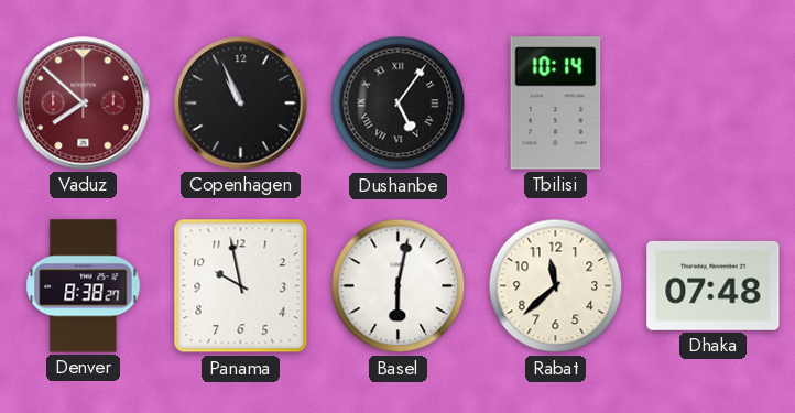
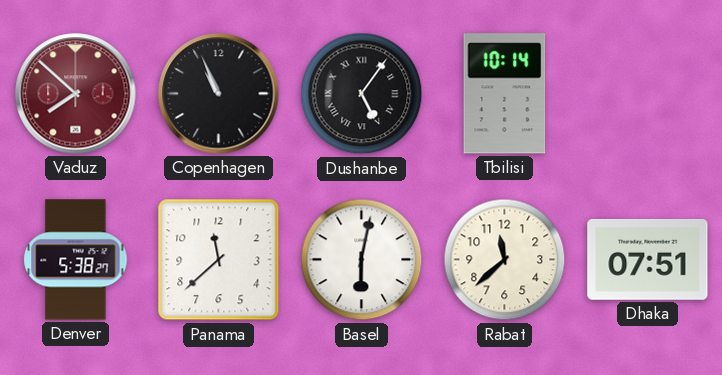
Denver: 8:38 -> 5:38
Panama: 9:58 -> 11:38
Dhaka: 07:48 -> 07:51
